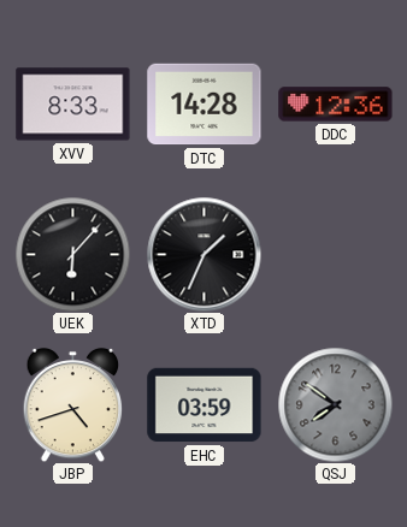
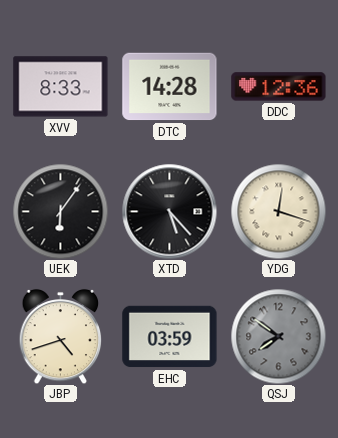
UEK: 6:07 -> 6:06
XTD: 1:34 -> 5:23
YDG: none -> 12:18
